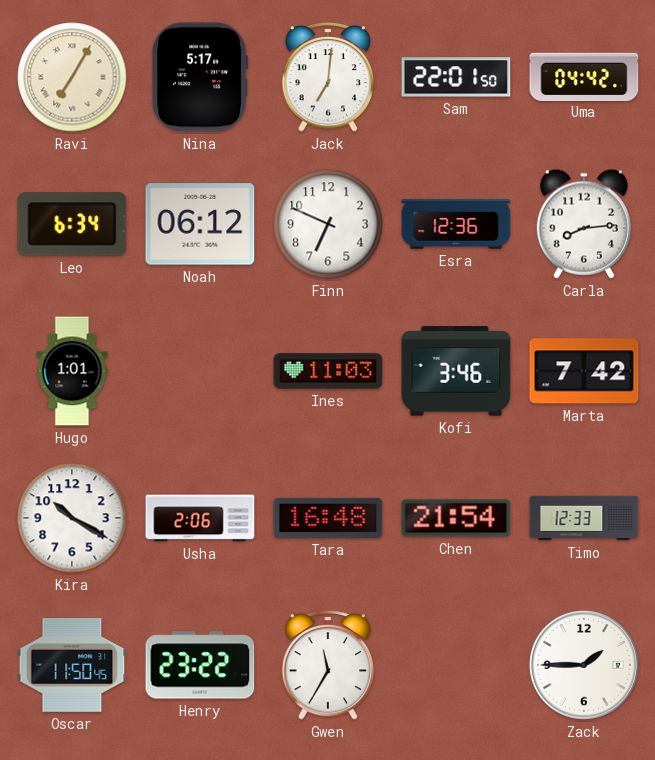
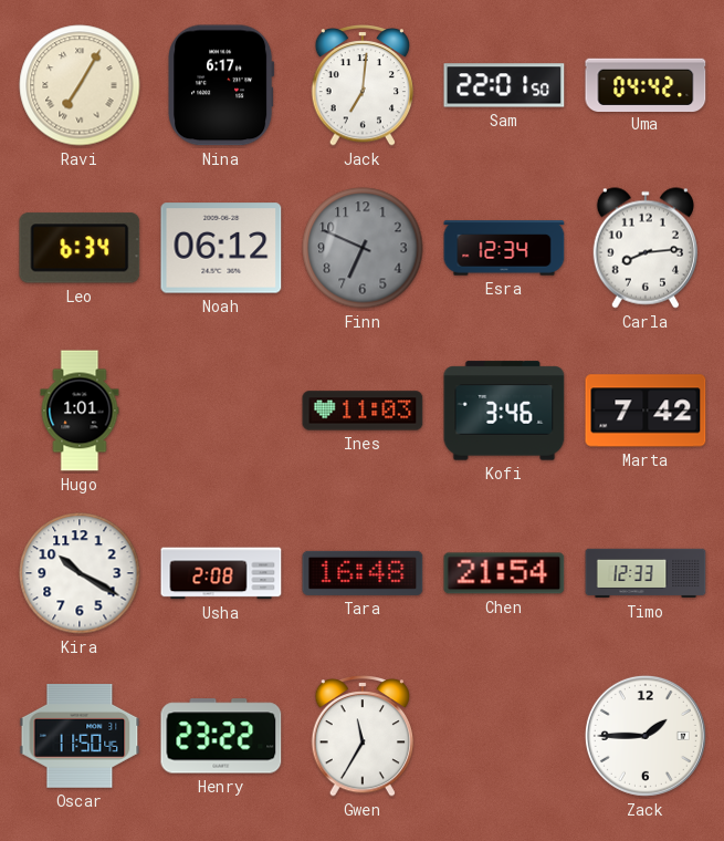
Nina: 5:17 -> 6:17
Finn dial: white -> grey
Esra: 12:36 -> 12:34
Usha: 2:06 -> 2:08
